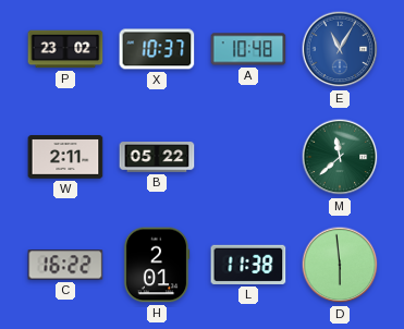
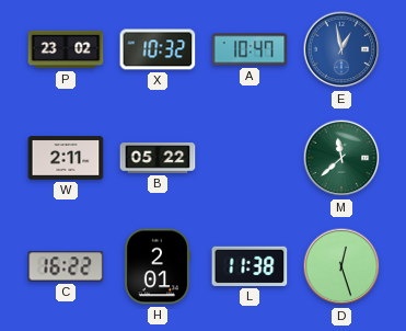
X: 10:37 -> 10:32
A: 10:48 -> 10:47
E: 11:05 -> 12:58
D: 5:59 -> 12:27
